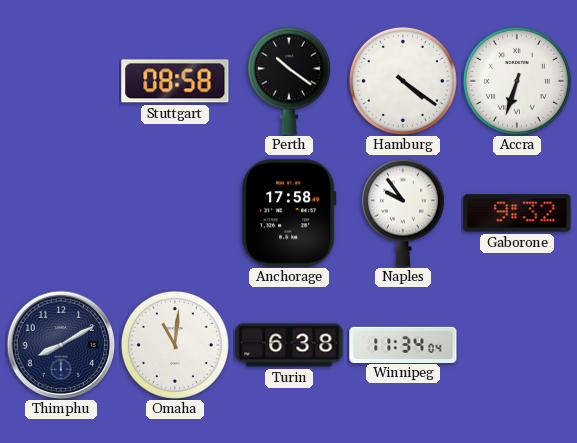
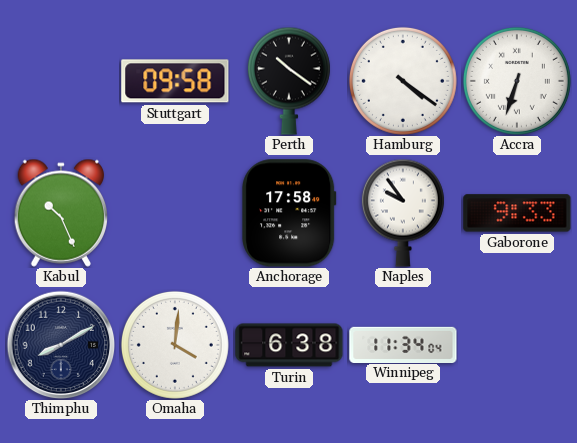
Stuttgart: 08:58 -> 09:58
Kabul: none -> 10:26
Gaborone: 9:32 -> 9:33
Omaha: 11:01 -> 4:01
